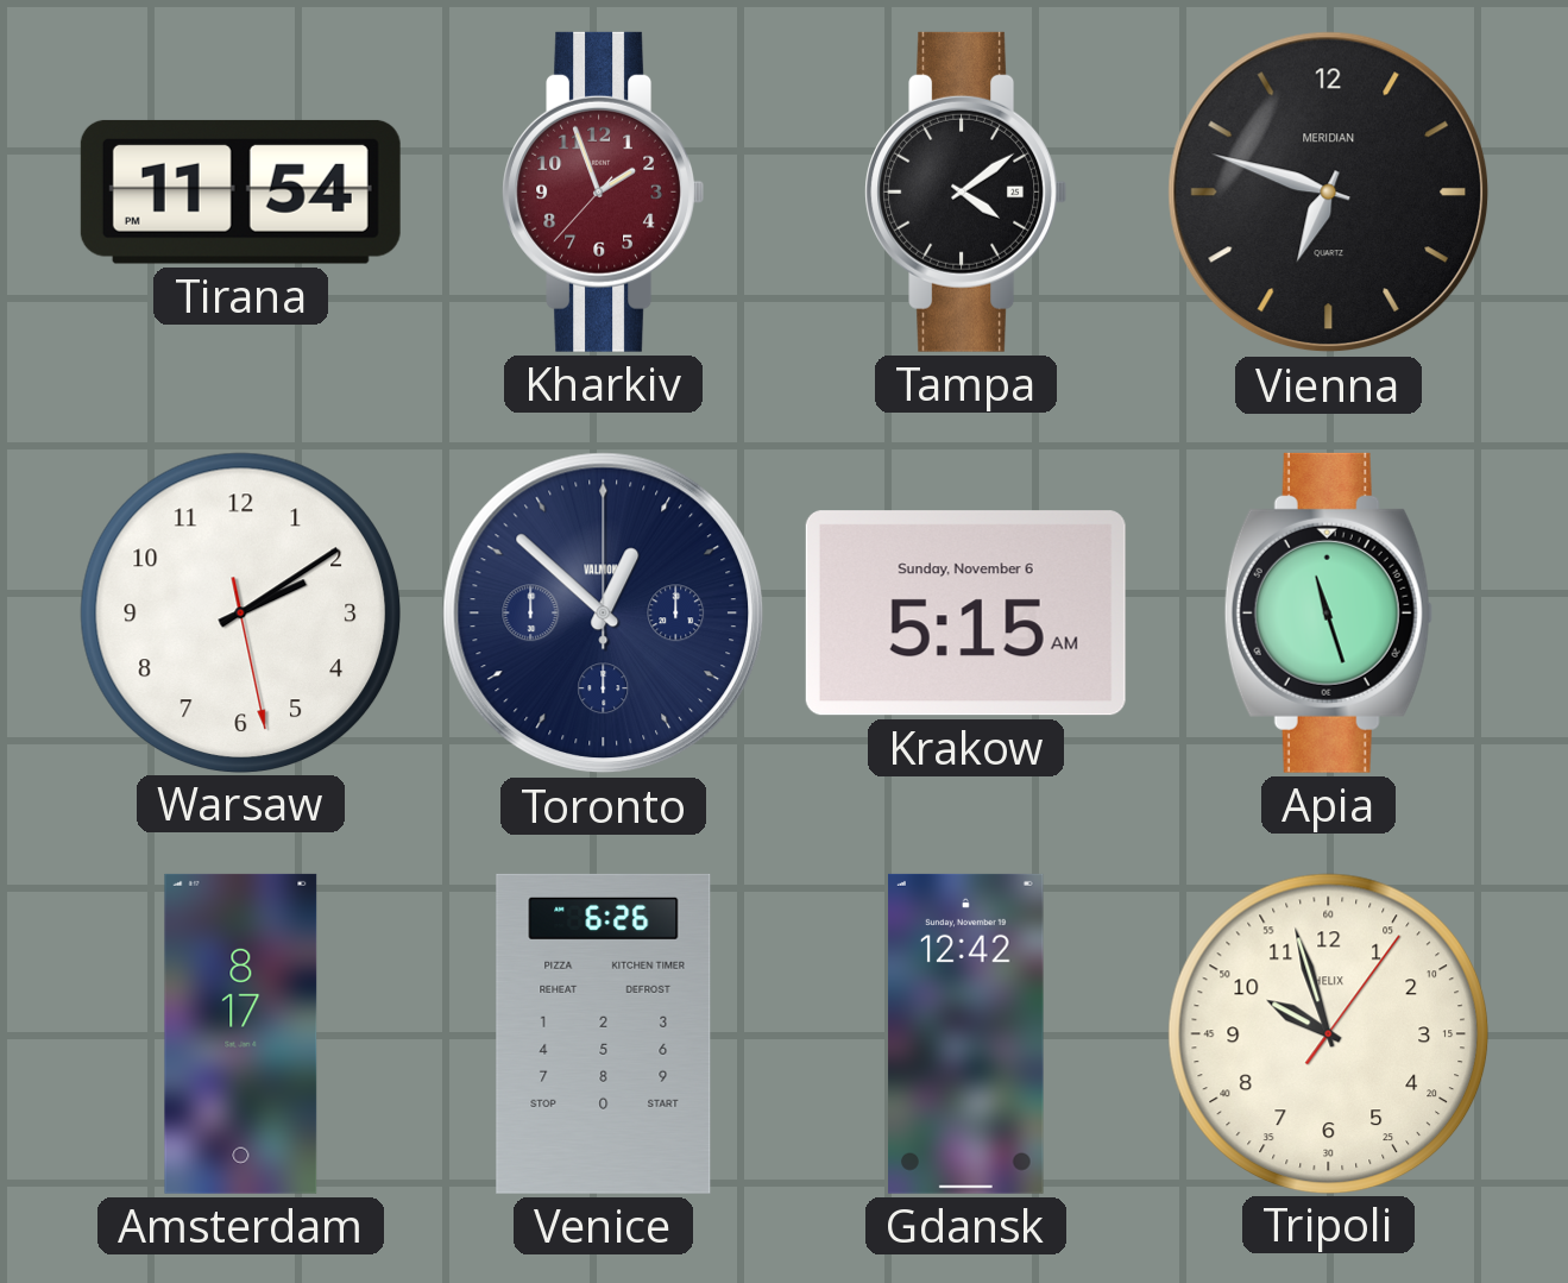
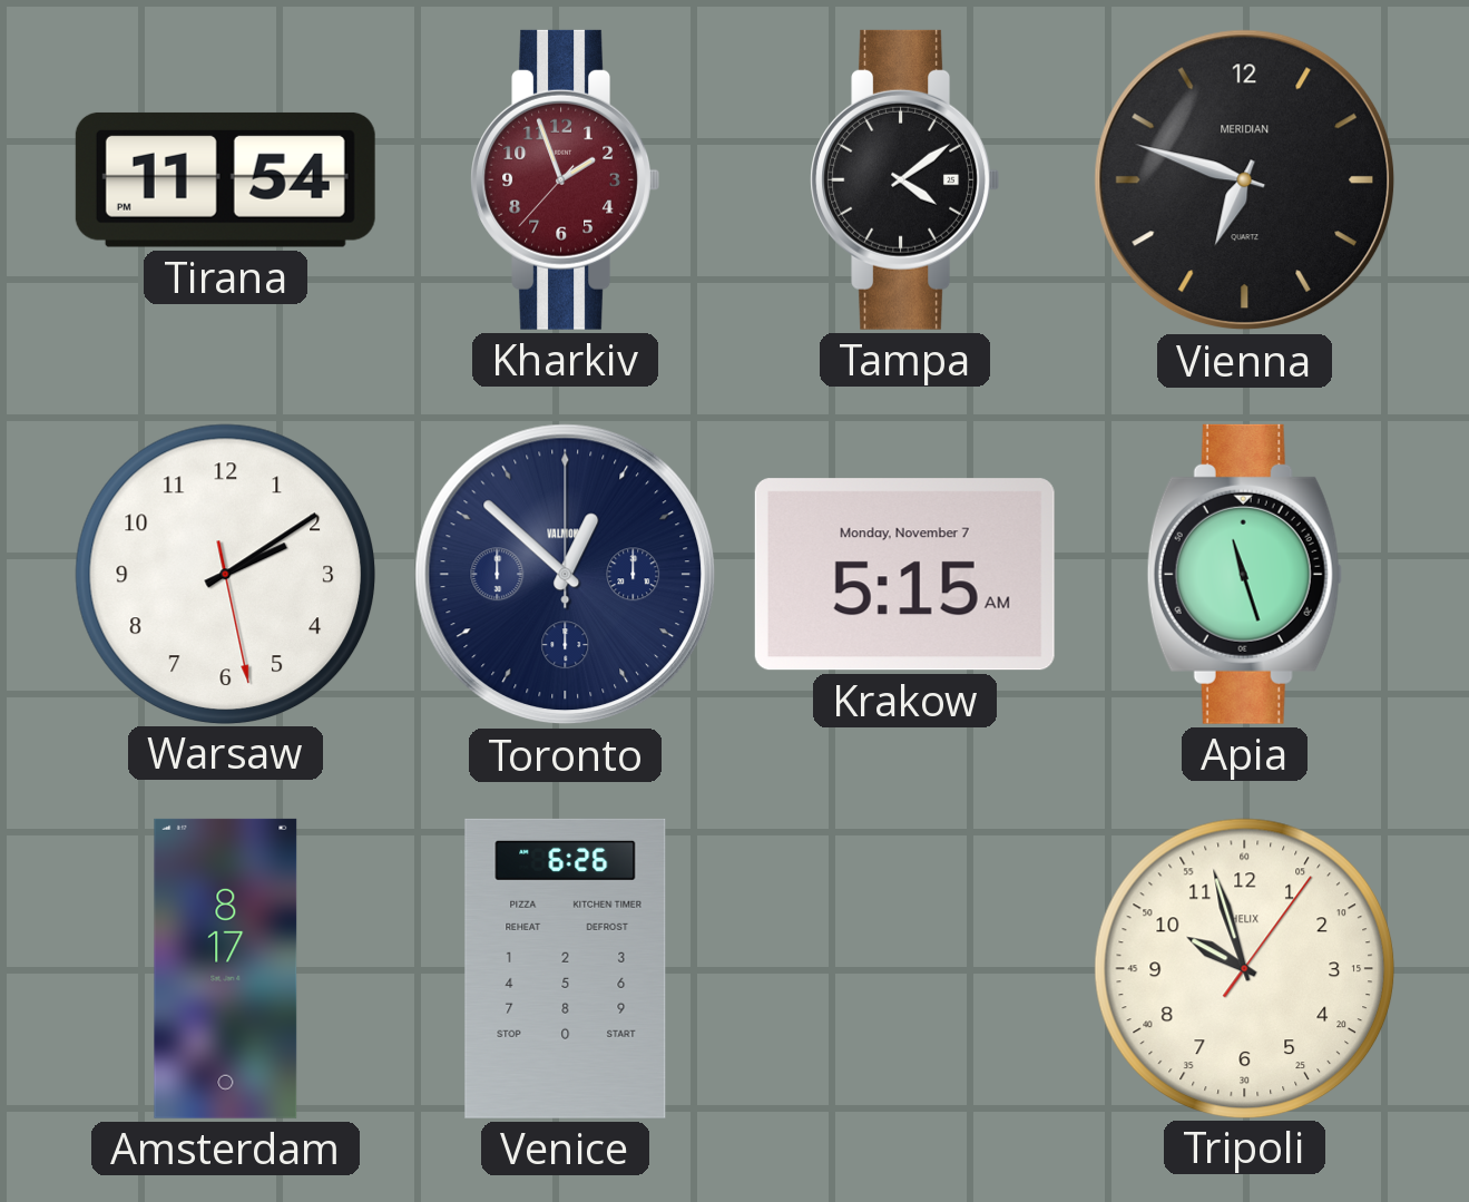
Krakow date: Sunday, November 6 -> Monday, November 7
Gdansk: 12:42 -> none
